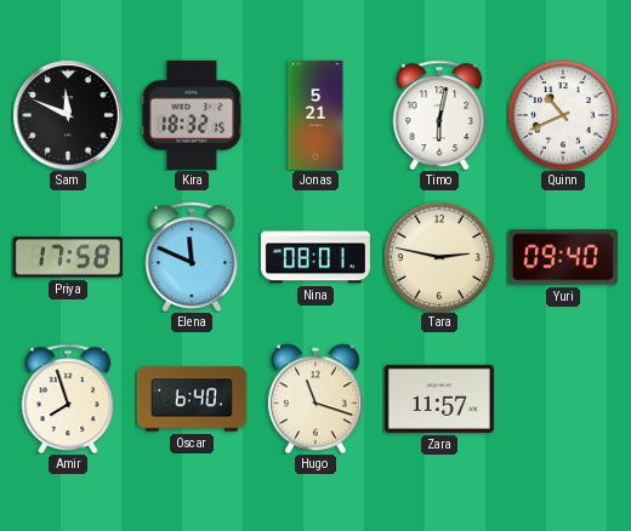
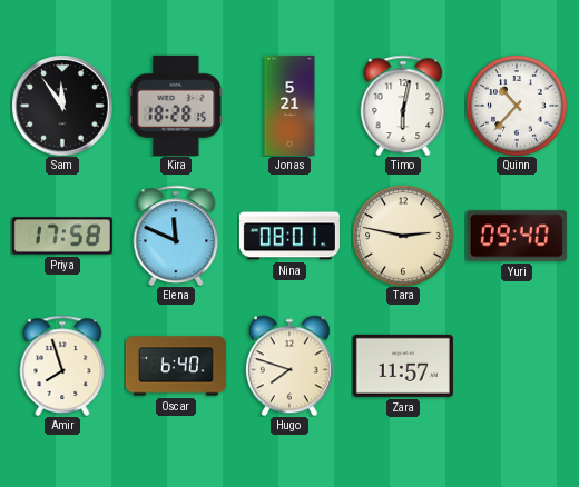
Sam: 11:49 -> 11:54
Kira: 18:32 -> 18:28
Quinn: 10:41 -> 10:37
Hugo: 11:18 -> 7:48
